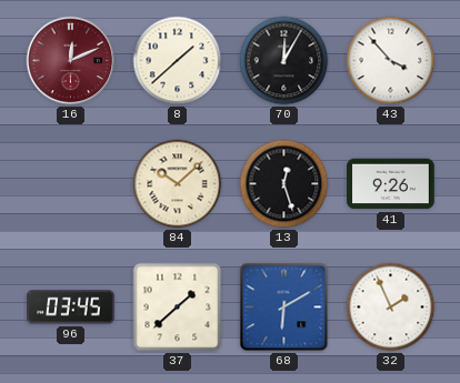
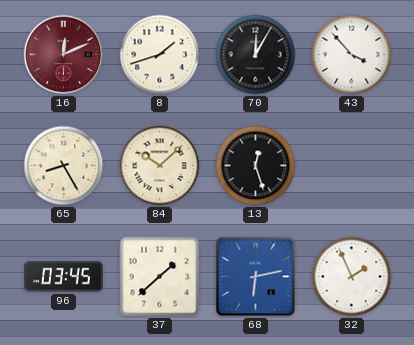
8: 1:38 -> 1:42
65: none -> 8:25
41: 9:26 -> none
68: 6:10 -> 6:13
